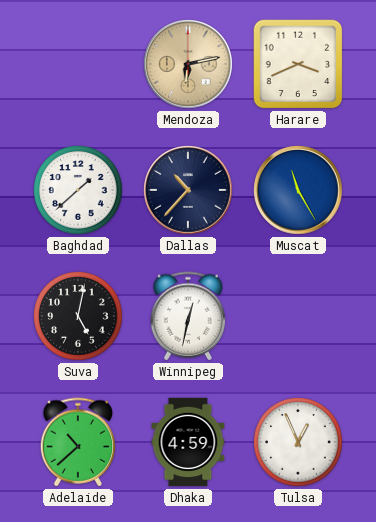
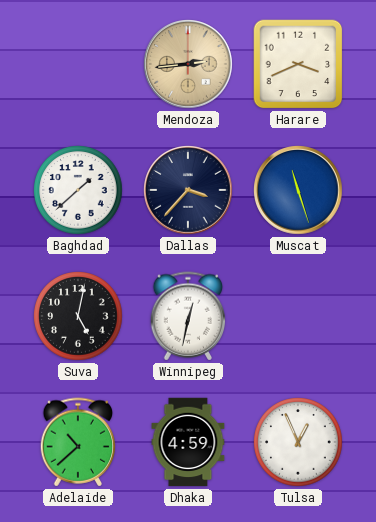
Mendoza: 6:13 -> 2:44
Dallas: 10:37 -> 3:37
Muscat: 11:25 -> 11:27
